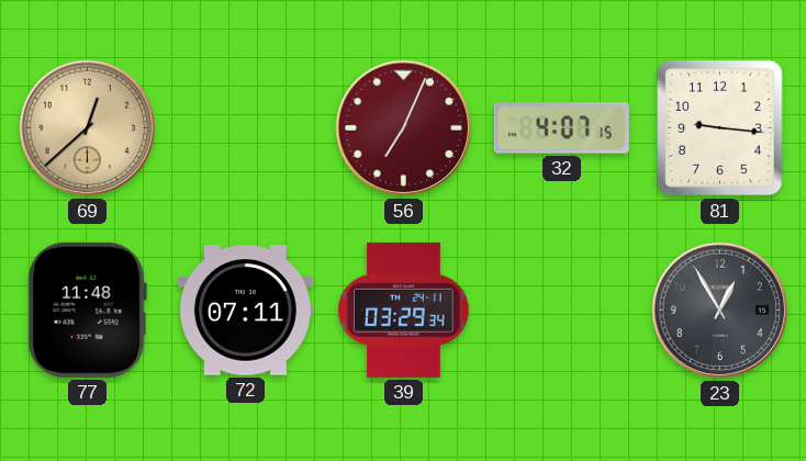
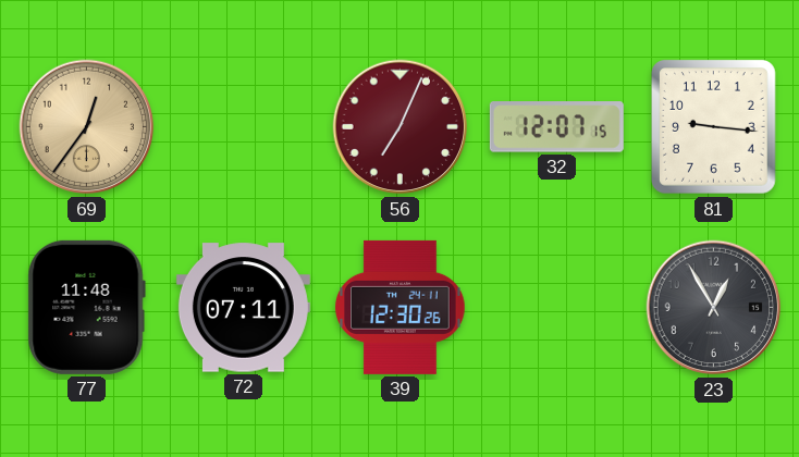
69: 12:38 -> 12:36
32: 4:07 -> 12:07
39: 03:29 -> 12:30
